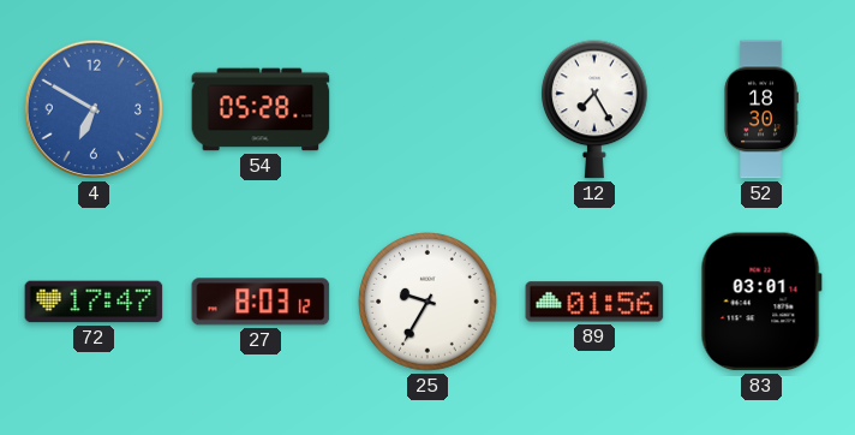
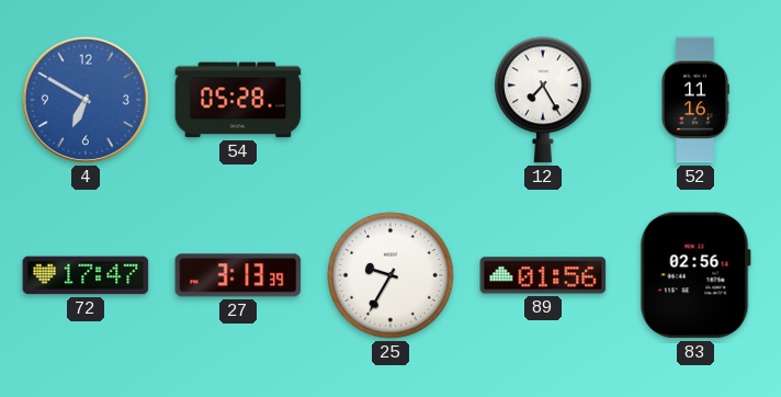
52: 18:30 -> 11:16
27: 8:03 -> 3:13
83: 03:01 -> 02:56
